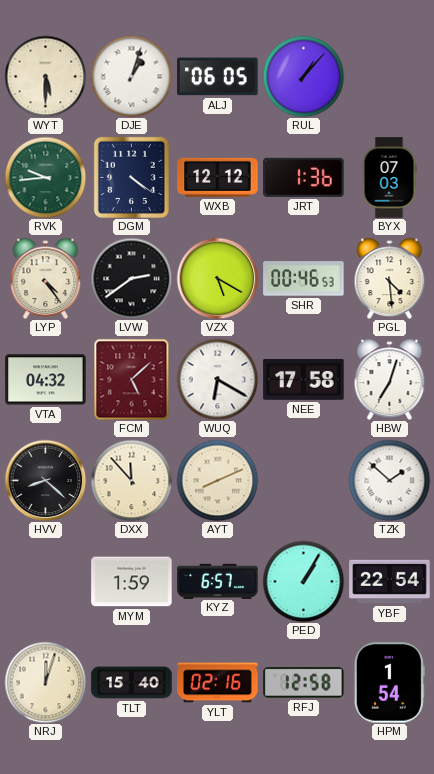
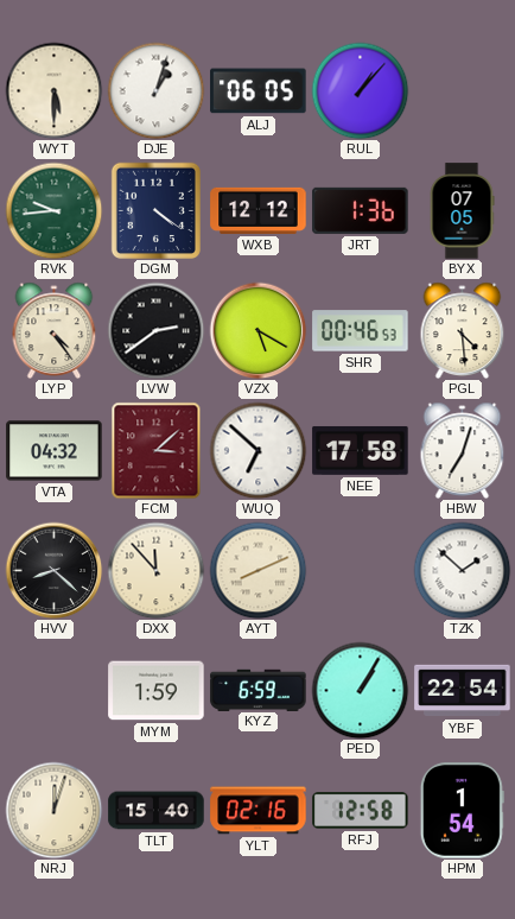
BYX: 07:03 -> 07:05
FCM: 5:08 -> 3:08
WUQ: 6:20 -> 6:52
KYZ: 6:57 -> 6:59
